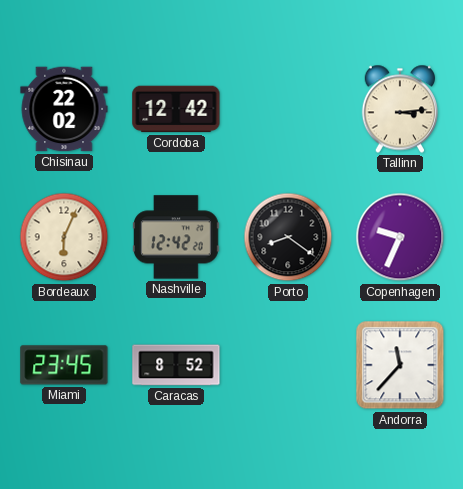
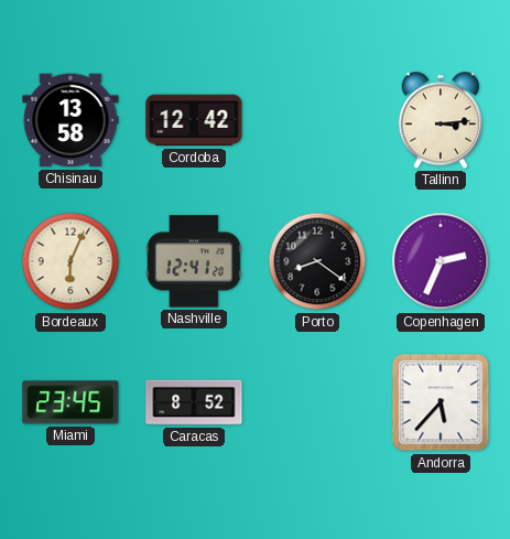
Chisinau: 22:02 -> 13:58
Nashville: 12:42 -> 12:41
Copenhagen: 9:34 -> 2:34
Andorra: 11:37 -> 5:37
